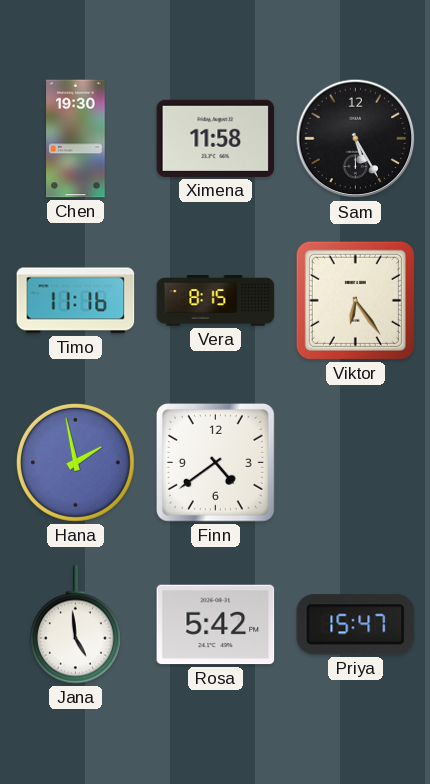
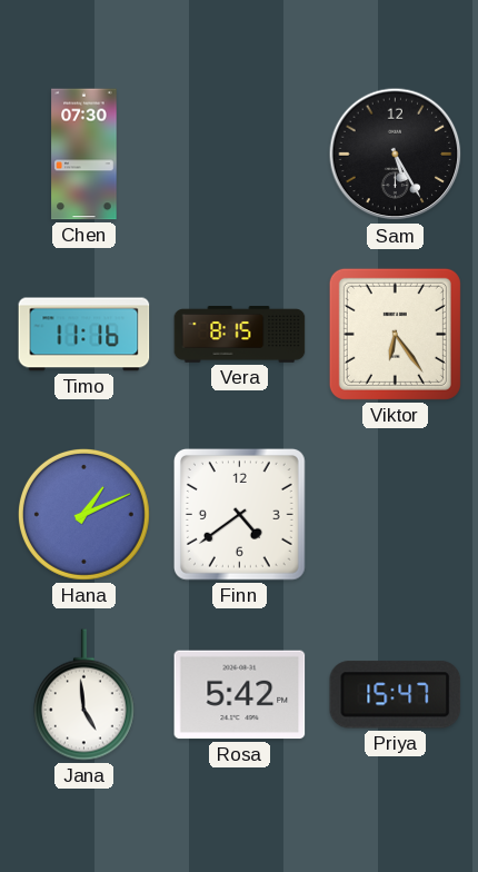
Chen: 19:30 -> 07:30
Ximena: 11:58 -> none
Hana: 1:58 -> 1:11
